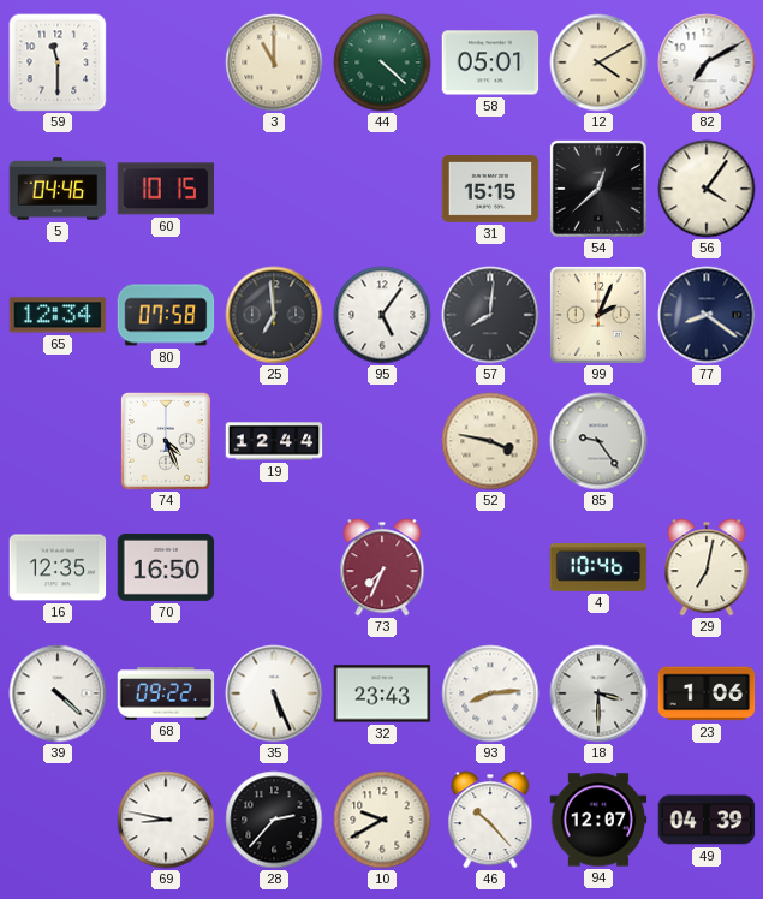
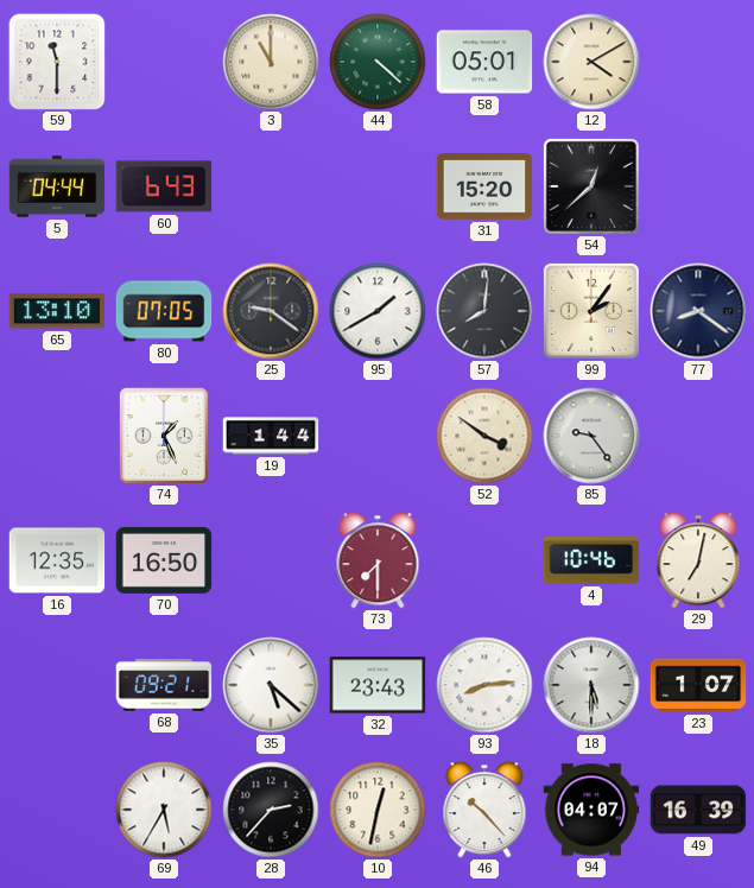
82: 7:10 -> none
5: 04:46 -> 04:44
60: 10:15 -> 6:43
31: 15:15 -> 15:20
56: 4:06 -> none
65: 12:34 -> 13:10
80: 07:58 -> 07:05
25: 6:59 -> 9:21
95: 5:06 -> 1:40
99: 2:04 -> 2:06
74: 4:26 -> 1:26
19: 12:44 -> 1:44
52: 3:47 -> 3:51
73: 7:34 -> 7:30
39: 4:22 -> none
68: 09:22 -> 09:21
35: 5:26 -> 5:22
18: 3:30 -> 5:30
23: 1:06 -> 1:07
69: 8:47 -> 5:35
10: 9:40 -> 12:32
94: 12:07 -> 04:07
49: 04:39 -> 16:39
